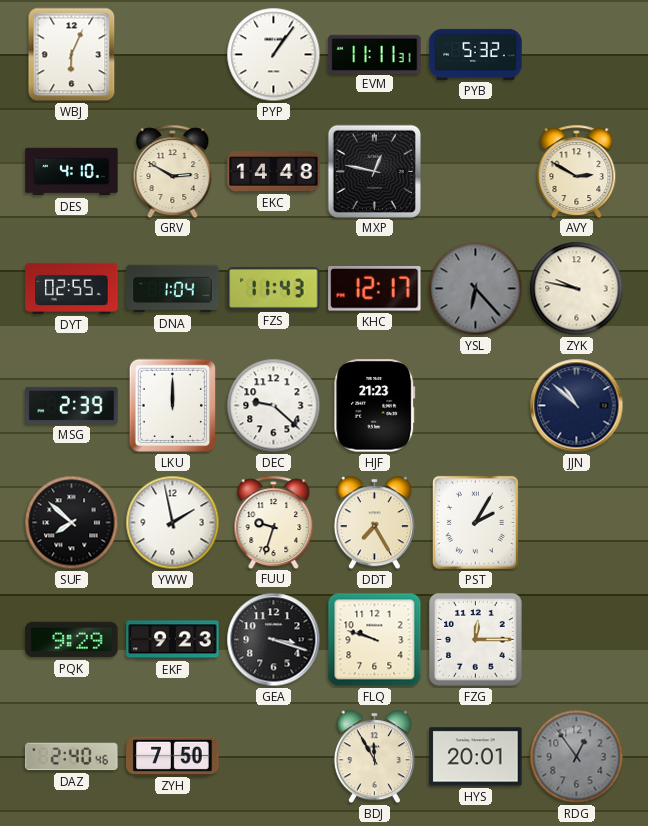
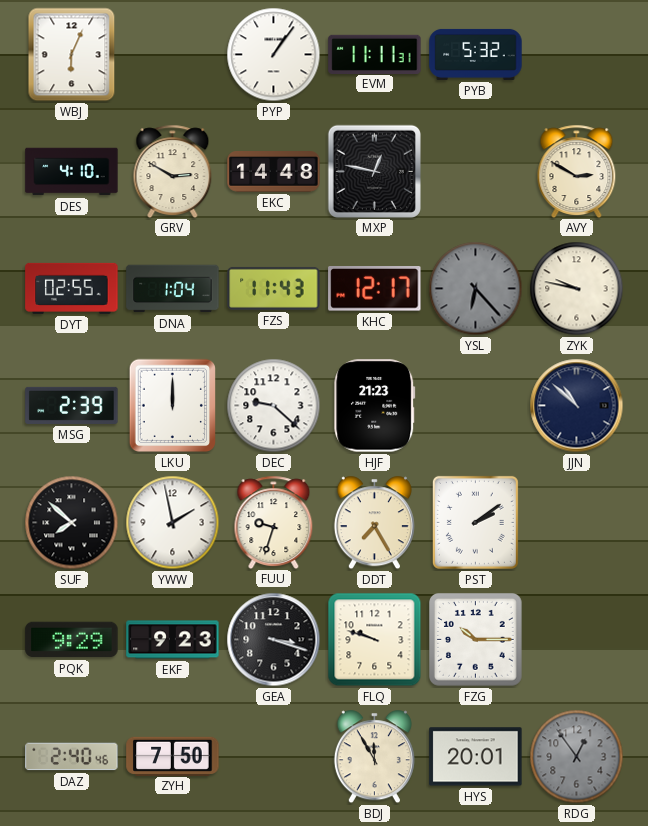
PST: 2:05 -> 2:09
FZG: 12:15 -> 10:15
